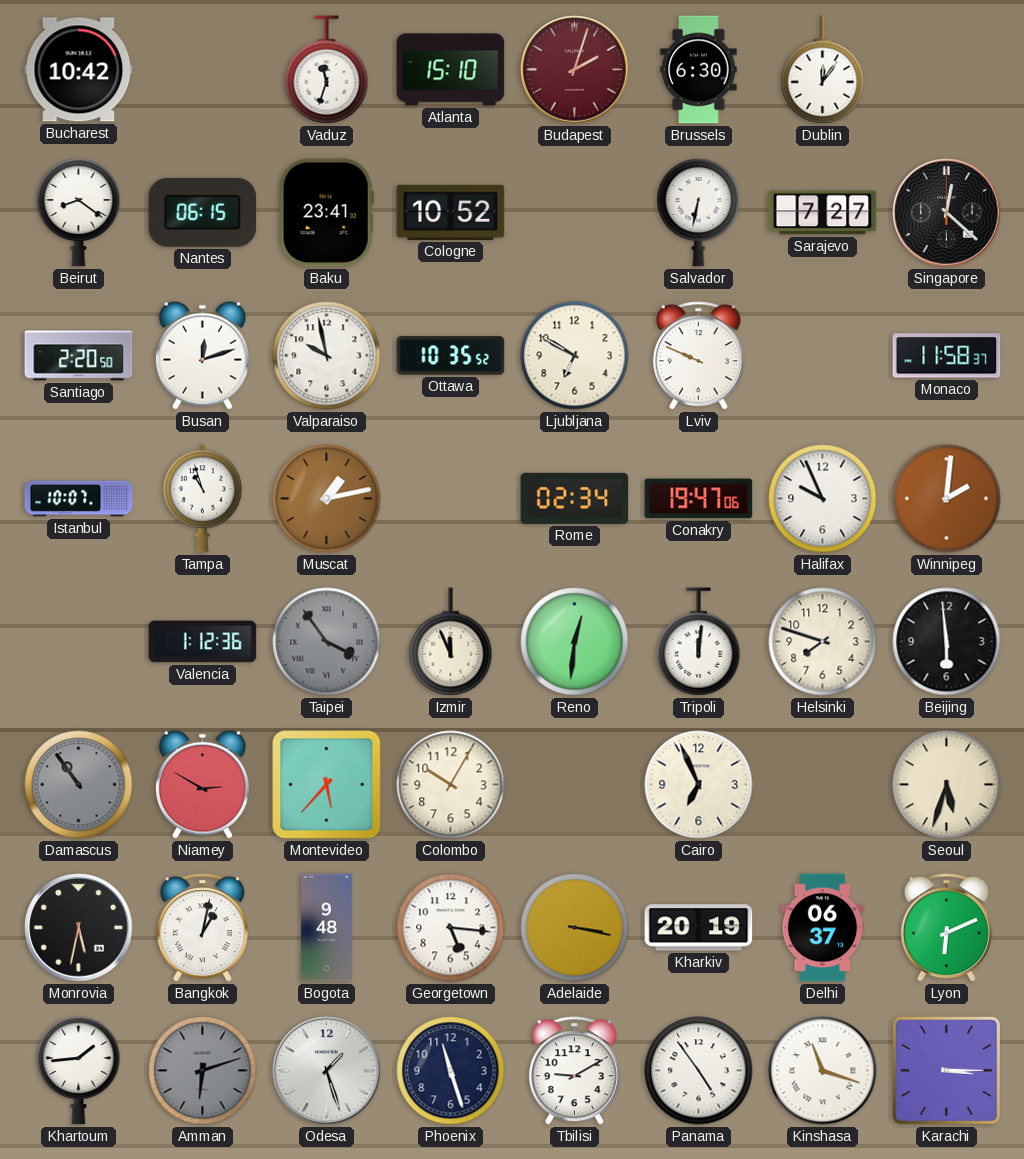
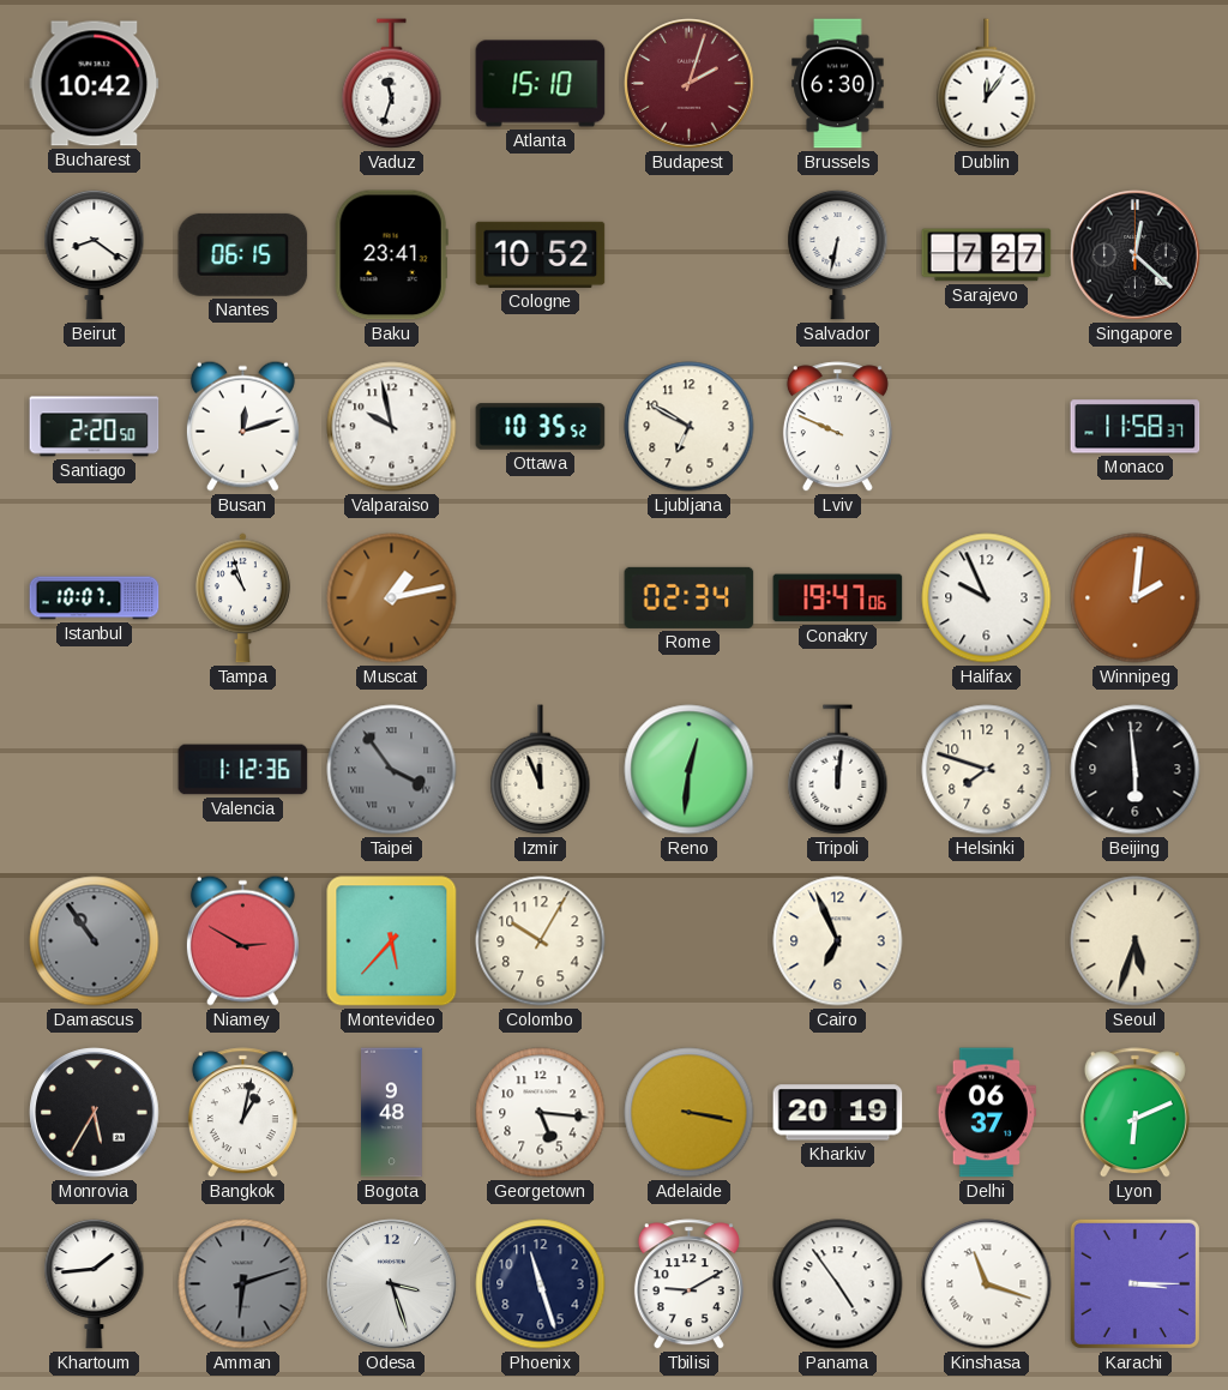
Monrovia: 5:32 -> 5:35
Odesa: 1:27 -> 3:27
